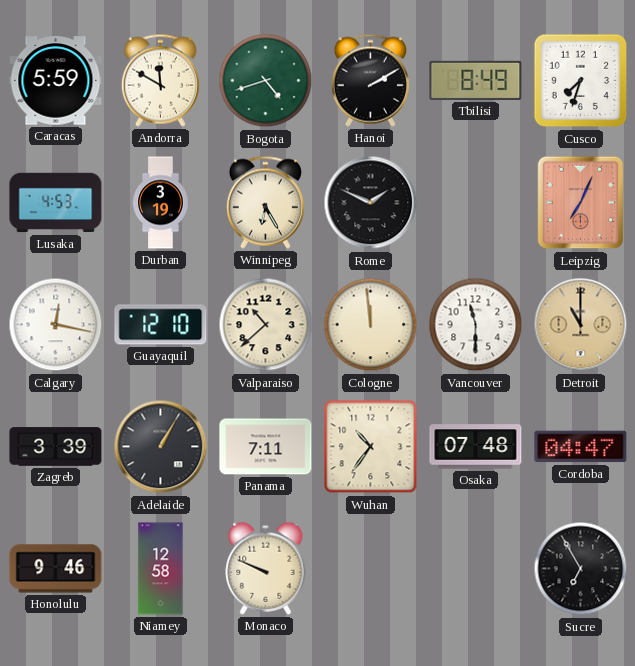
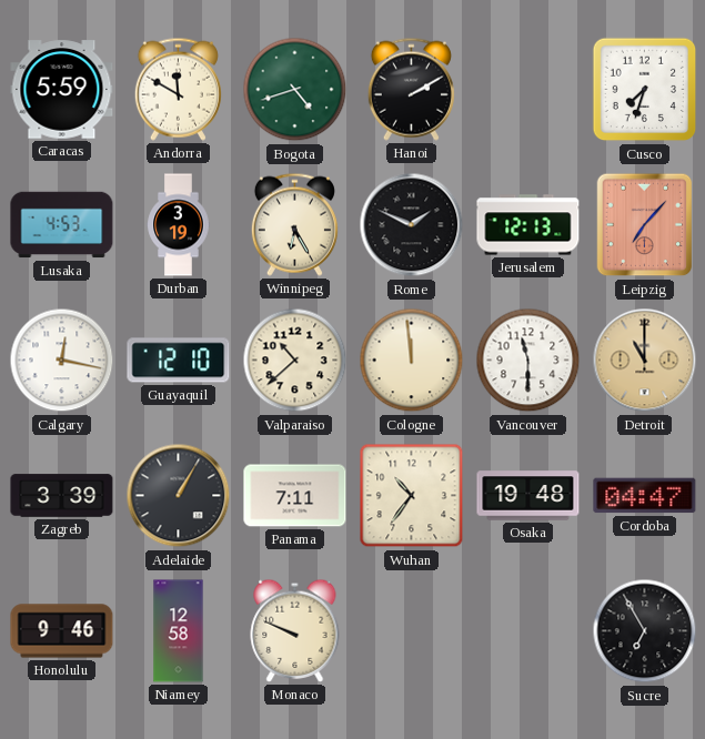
Tbilisi: 8:49 -> none
Jerusalem: none -> 12:13
Leipzig: 7:04 -> 7:07
Osaka: 07:48 -> 19:48
